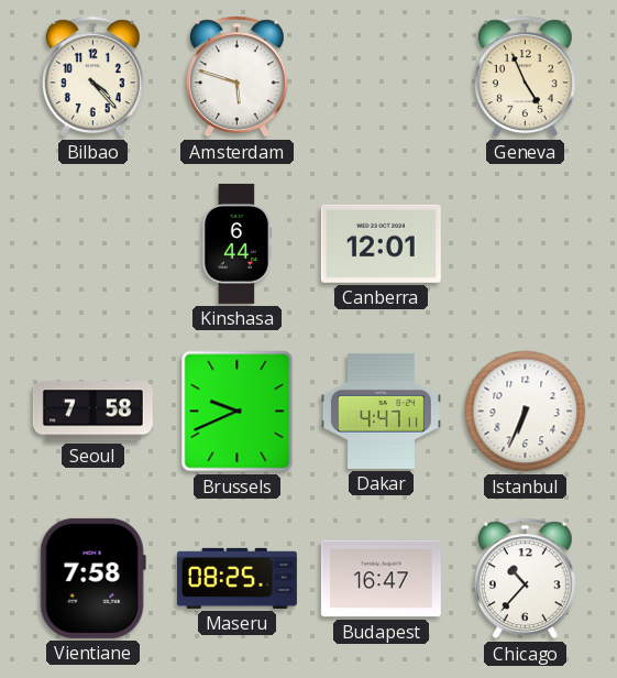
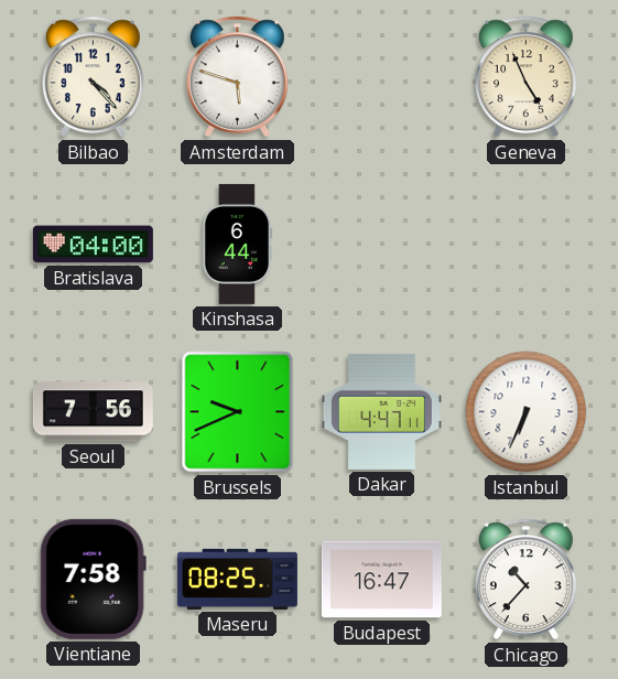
Bratislava: none -> 04:00
Canberra: 12:01 -> none
Seoul: 7:58 -> 7:56
